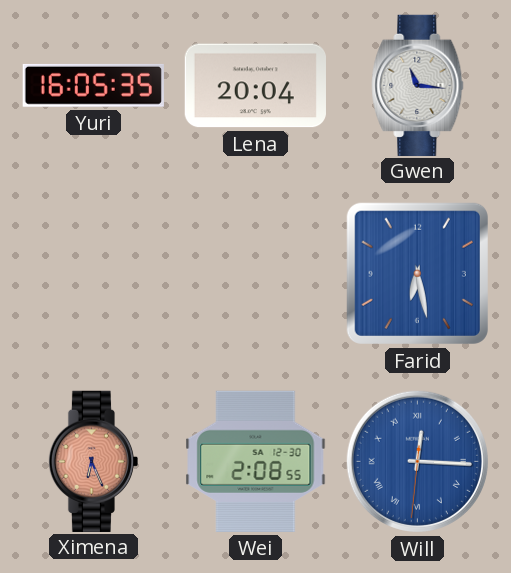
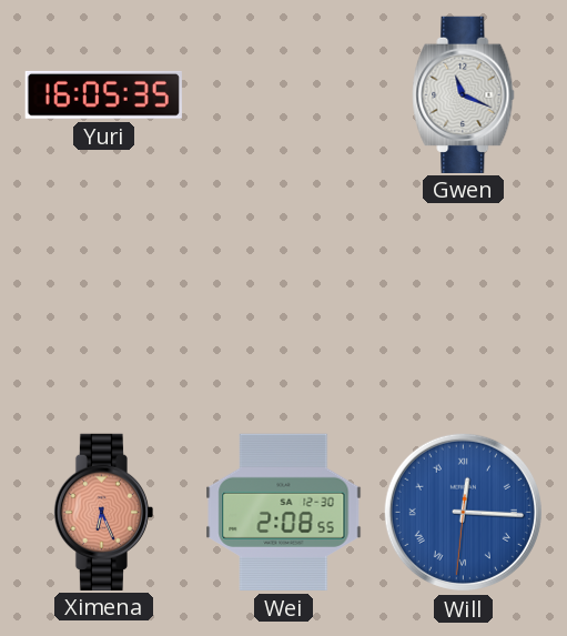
Lena: 20:04 -> none
Gwen: 11:16 -> 11:19
Farid: 6:28 -> none
